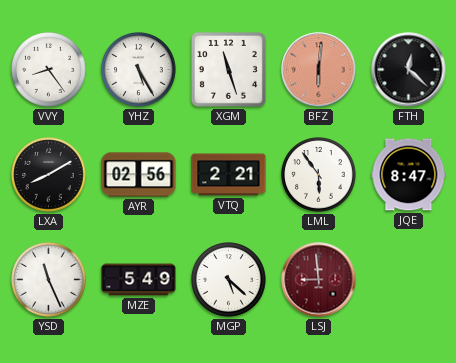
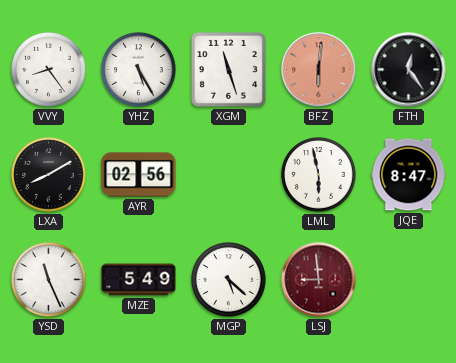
FTH: 12:22 -> 12:24
VTQ: 2:21 -> none
LML: 5:54 -> 5:58
